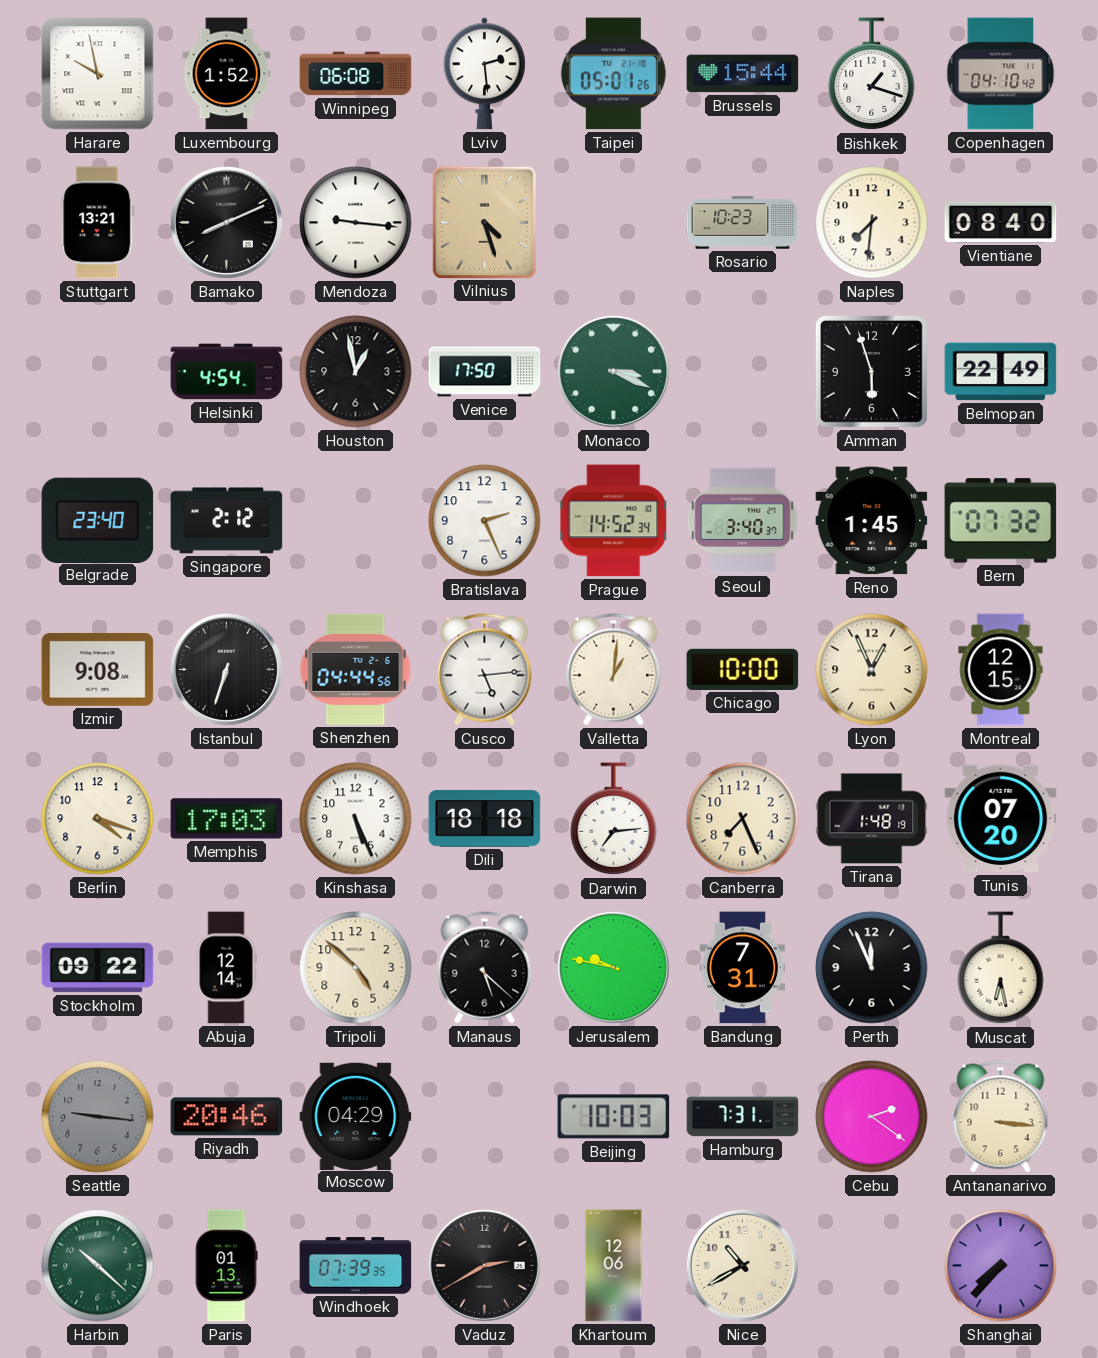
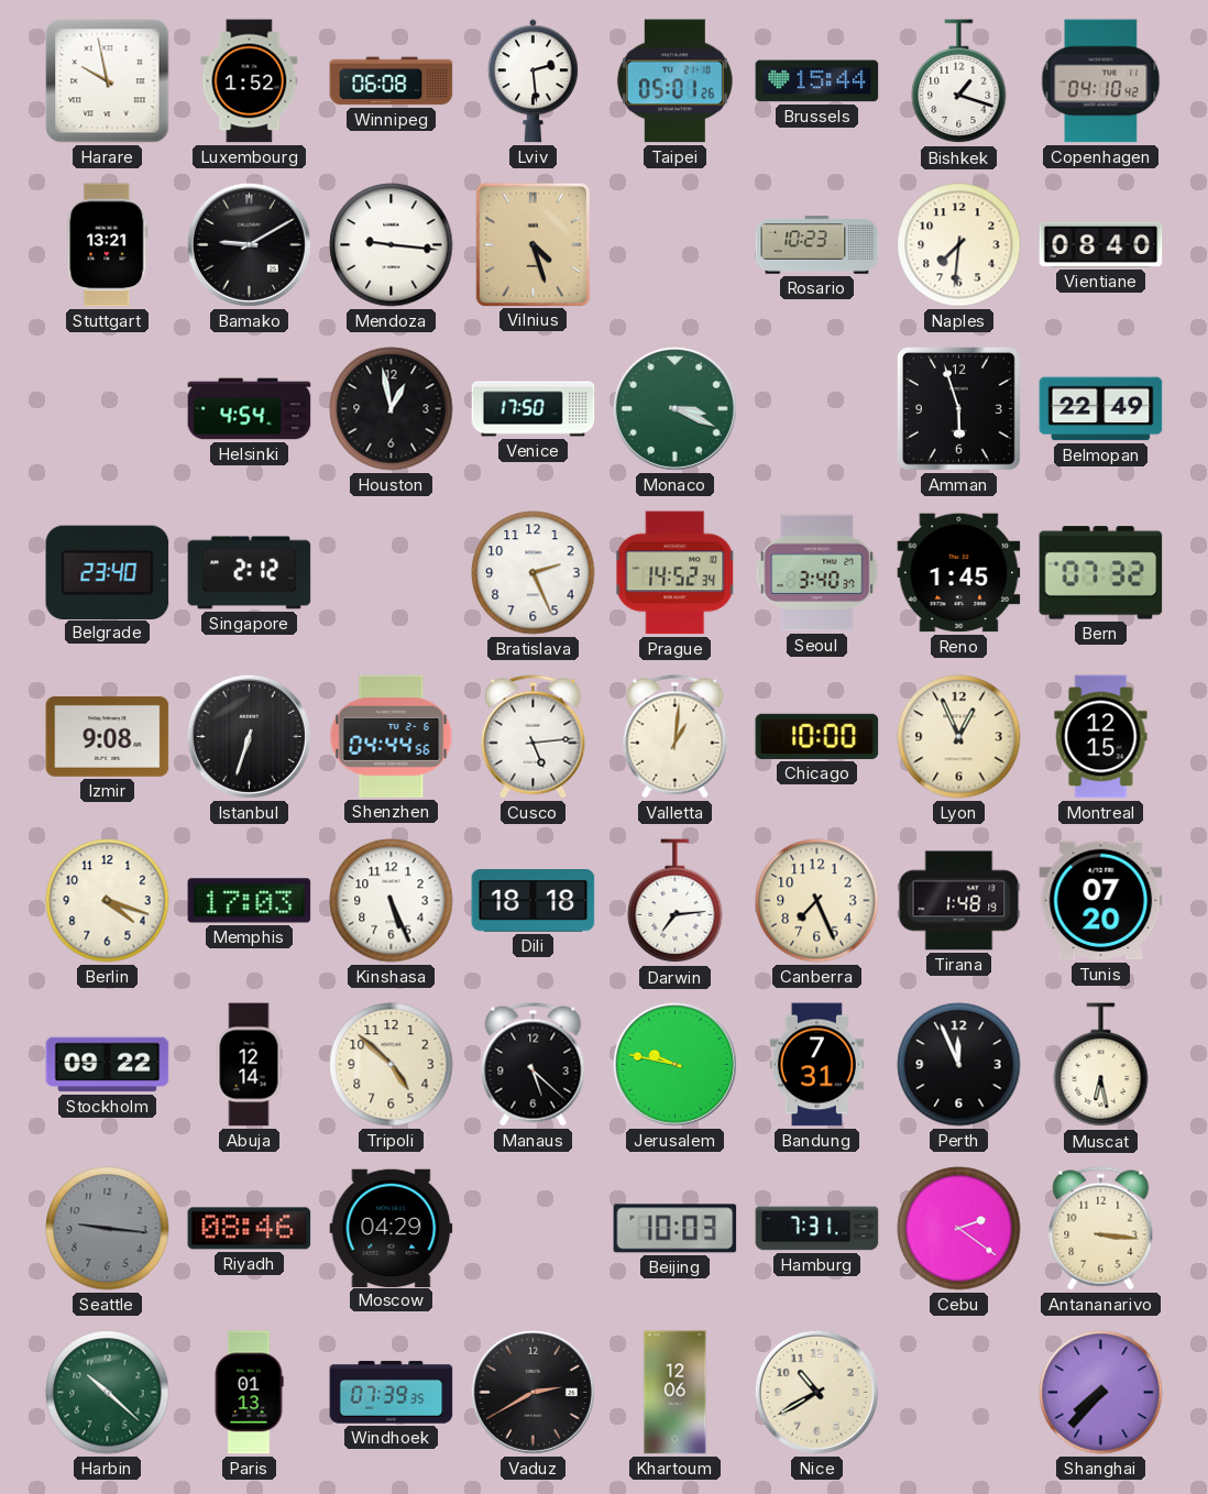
Bamako: 8:11 -> 9:10
Riyadh: 20:46 -> 08:46
